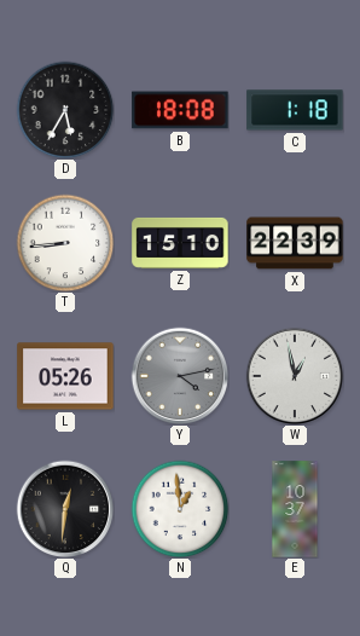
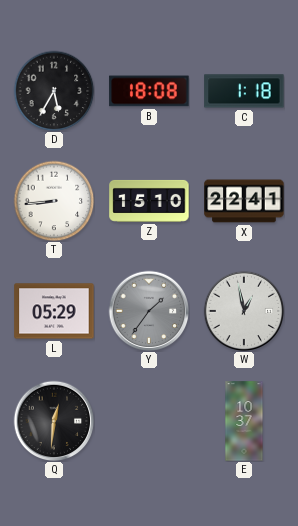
X: 22:39 -> 22:41
L: 05:26 -> 05:29
Y: 4:13 -> 1:36
N: 12:59 -> none
